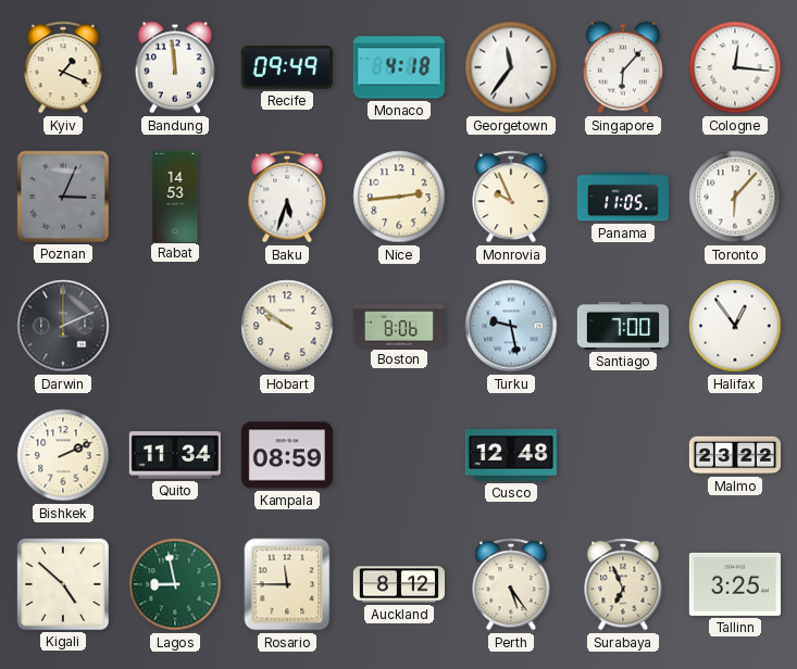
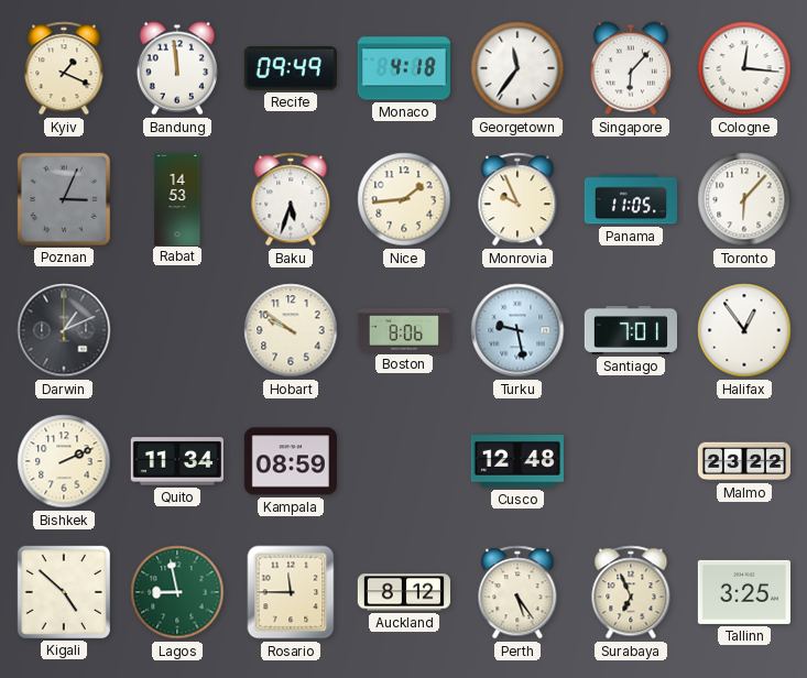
Nice: 2:44 -> 1:44
Darwin: 2:11 -> 1:11
Santiago: 7:00 -> 7:01
